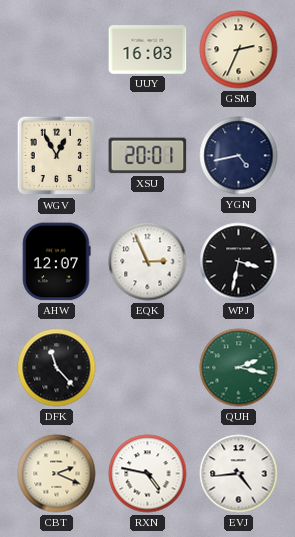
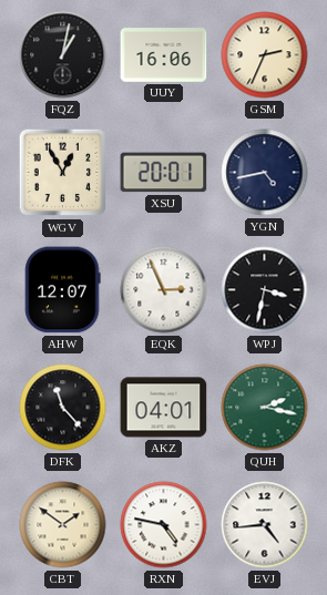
FQZ: none -> 1:02
UUY: 16:03 -> 16:06
AKZ: none -> 04:01
CBT: 2:19 -> 1:51
